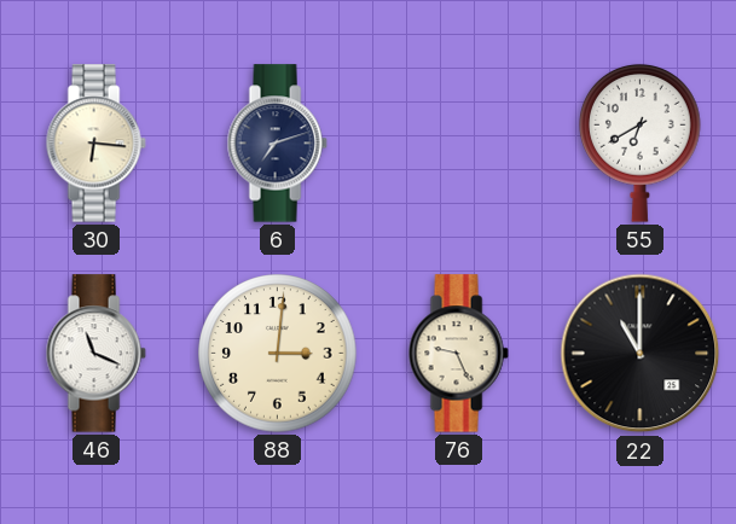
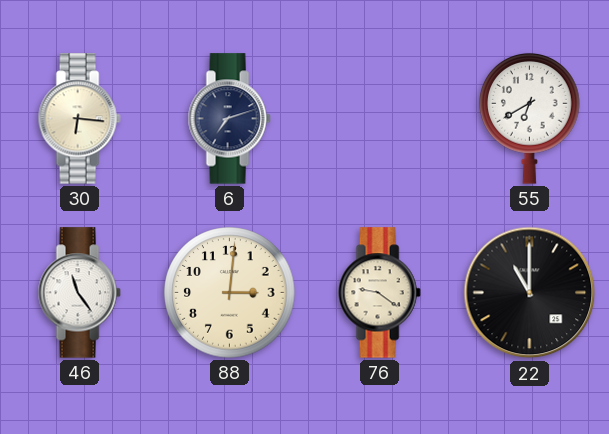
46: 11:19 -> 11:24
76: 9:26 -> 9:21
